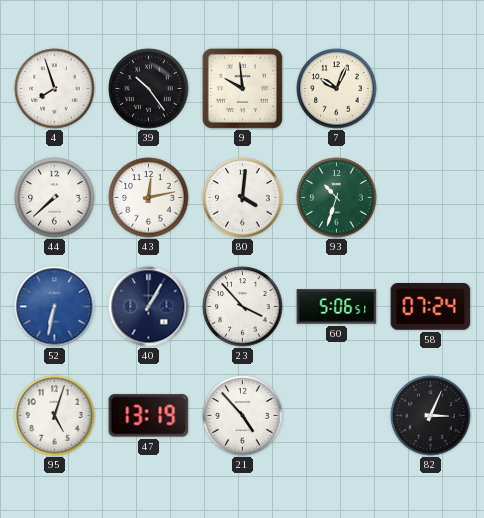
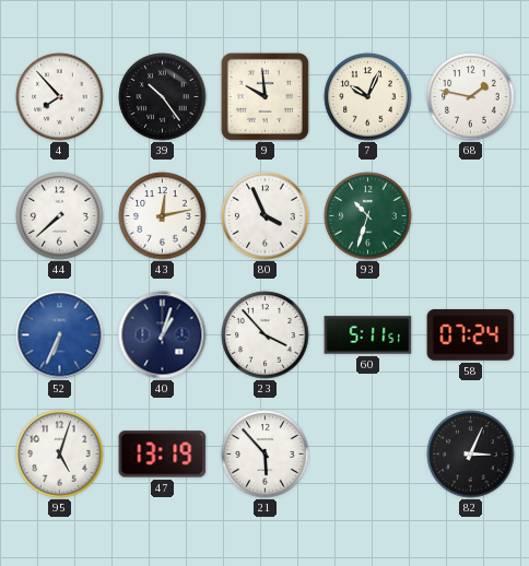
4: 7:57 -> 7:53
68: none -> 1:47
80: 4:01 -> 3:56
52: 6:32 -> 6:34
40: 1:05 -> 1:03
60: 5:06 -> 5:11
21: 4:53 -> 5:53
